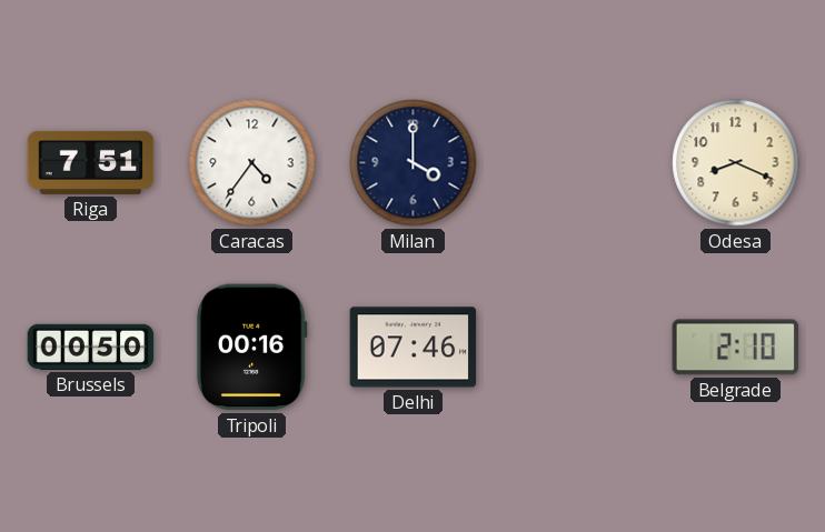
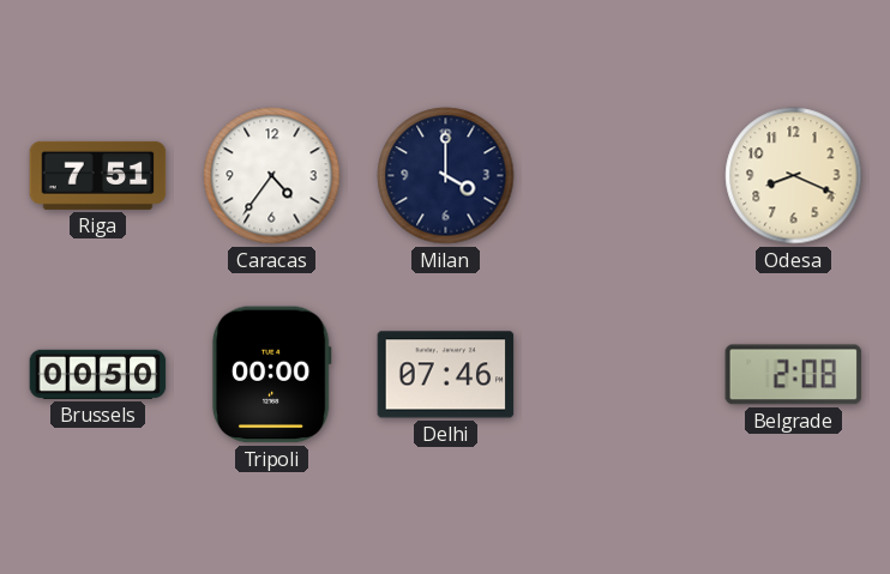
Tripoli: 00:16 -> 00:00
Belgrade: 2:10 -> 2:08
